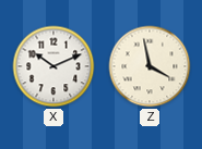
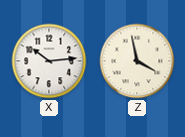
X: 10:11 -> 10:14
